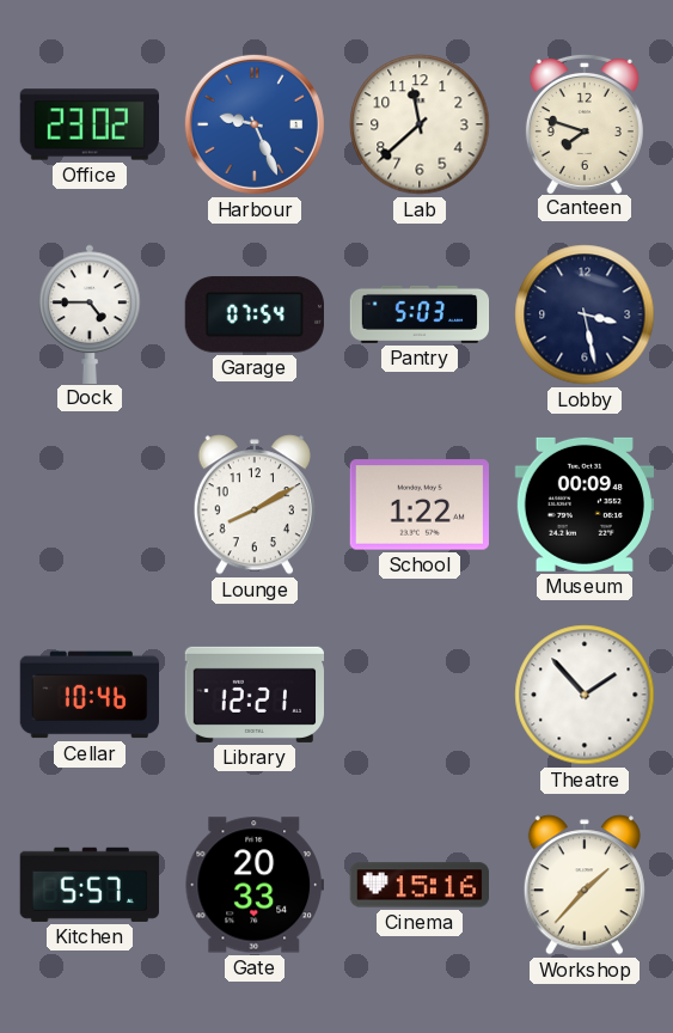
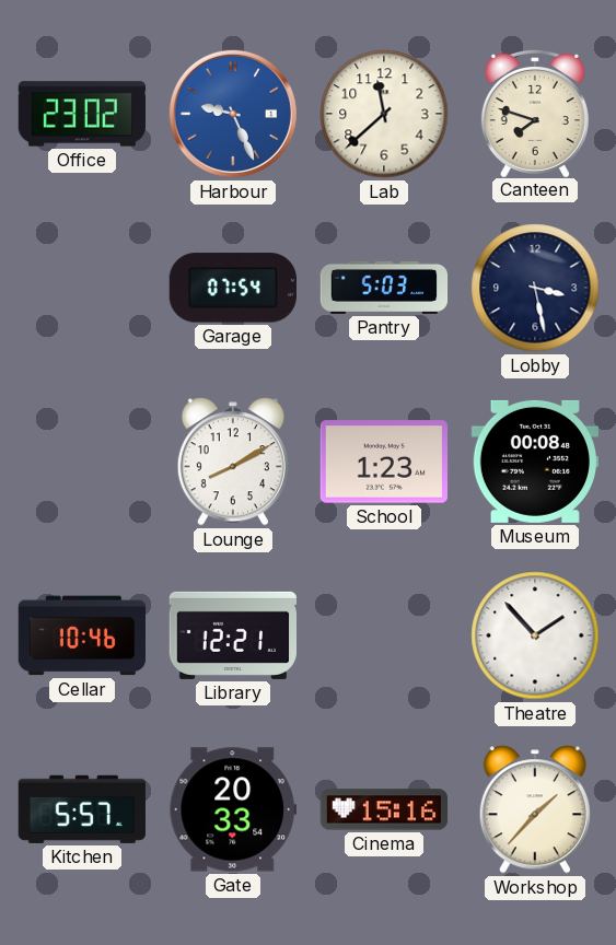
Dock: 4:45 -> none
School: 1:22 -> 1:23
Museum: 00:09 -> 00:08
